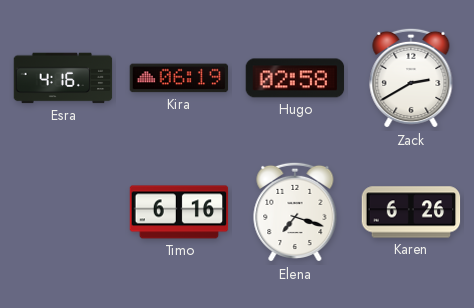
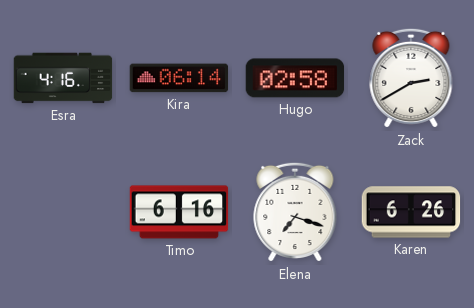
Kira: 06:19 -> 06:14
